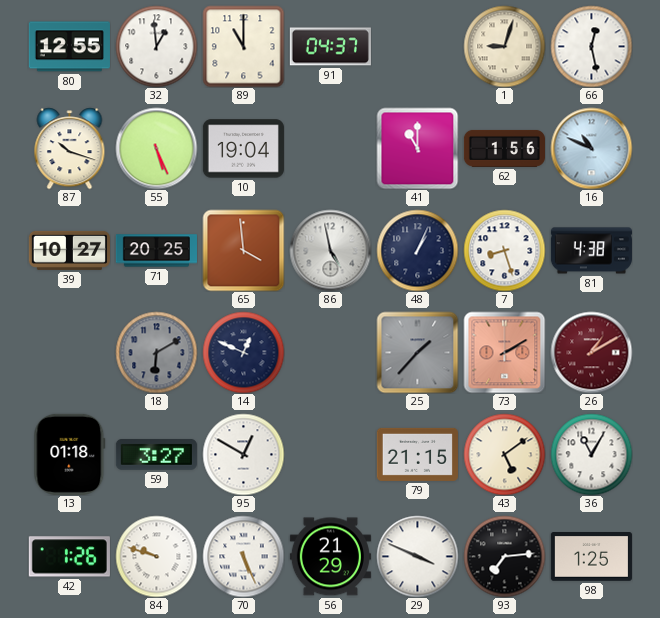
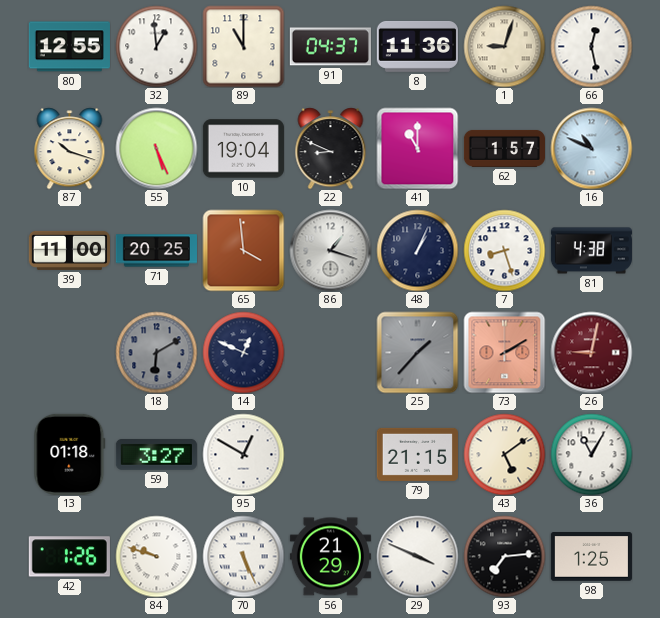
8: none -> 11:36
22: none -> 8:49
62: 1:56 -> 1:57
39: 10:27 -> 11:00
86: 4:58 -> 1:18
26: 1:10 -> 9:02
